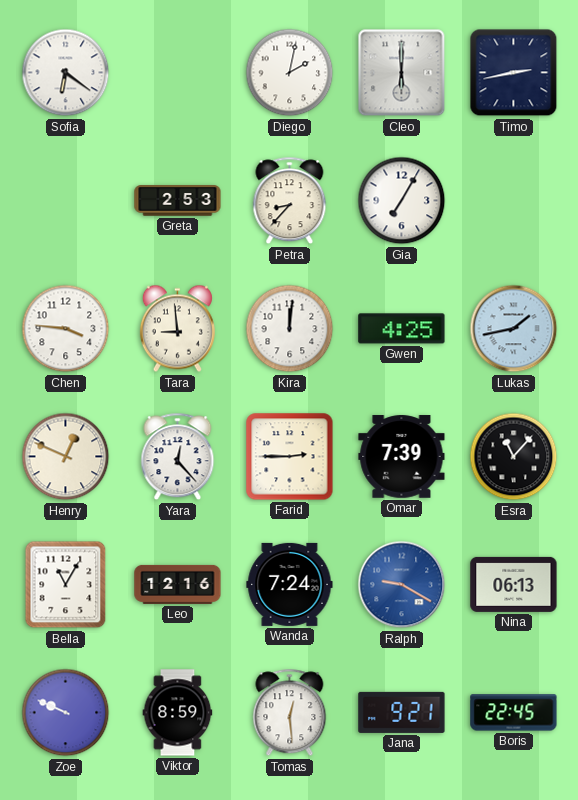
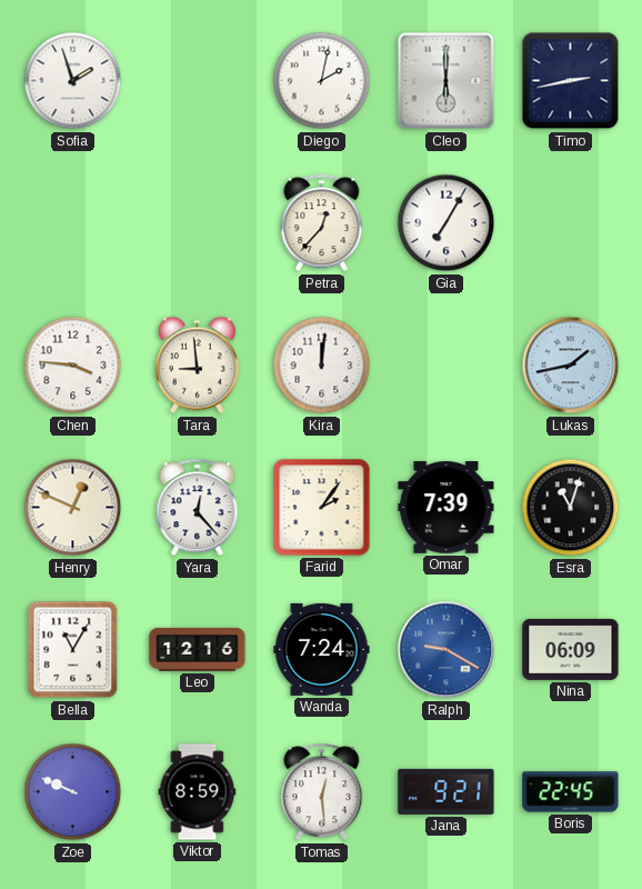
Sofia: 6:21 -> 1:57
Greta: 2:53 -> none
Petra: 8:37 -> 12:37
Gwen: 4:25 -> none
Farid: 2:45 -> 2:06
Esra: 11:07 -> 11:03
Nina: 06:13 -> 06:09
